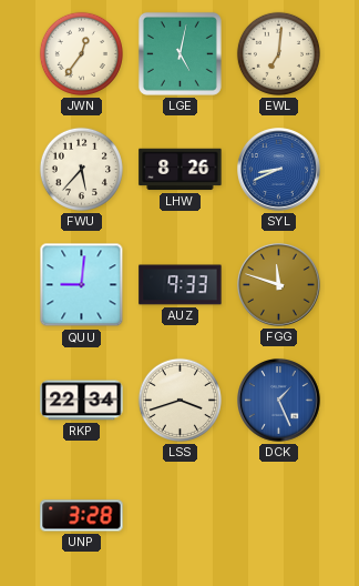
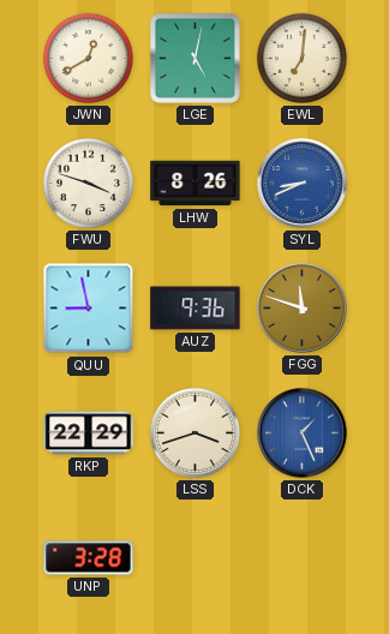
JWN: 12:36 -> 12:40
FWU: 5:37 -> 3:48
QUU: 9:01 -> 8:58
AUZ: 9:33 -> 9:36
RKP: 22:34 -> 22:29
